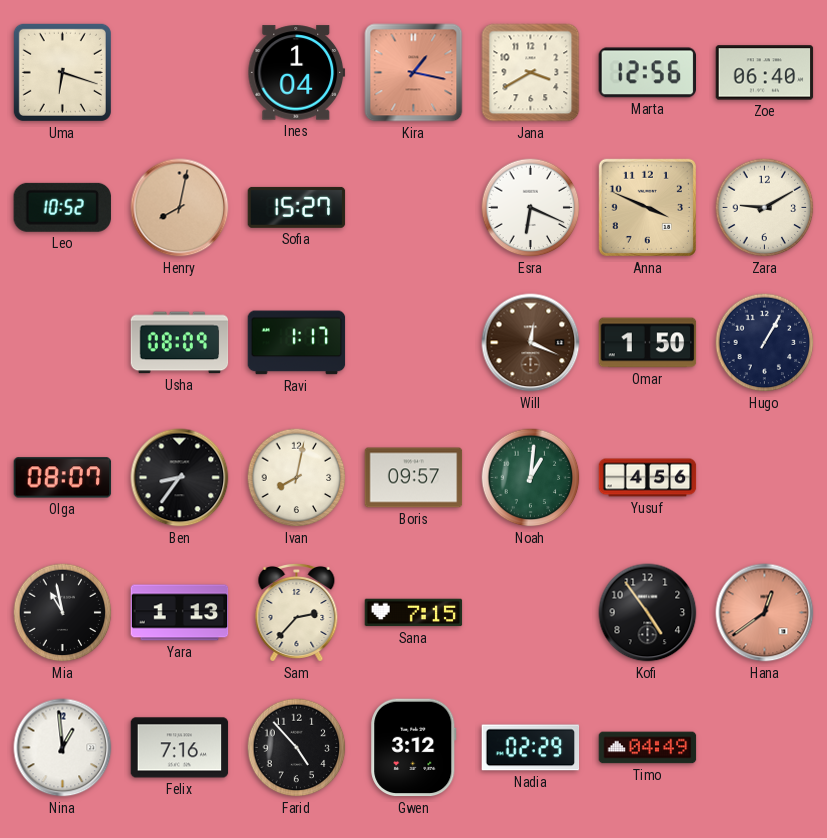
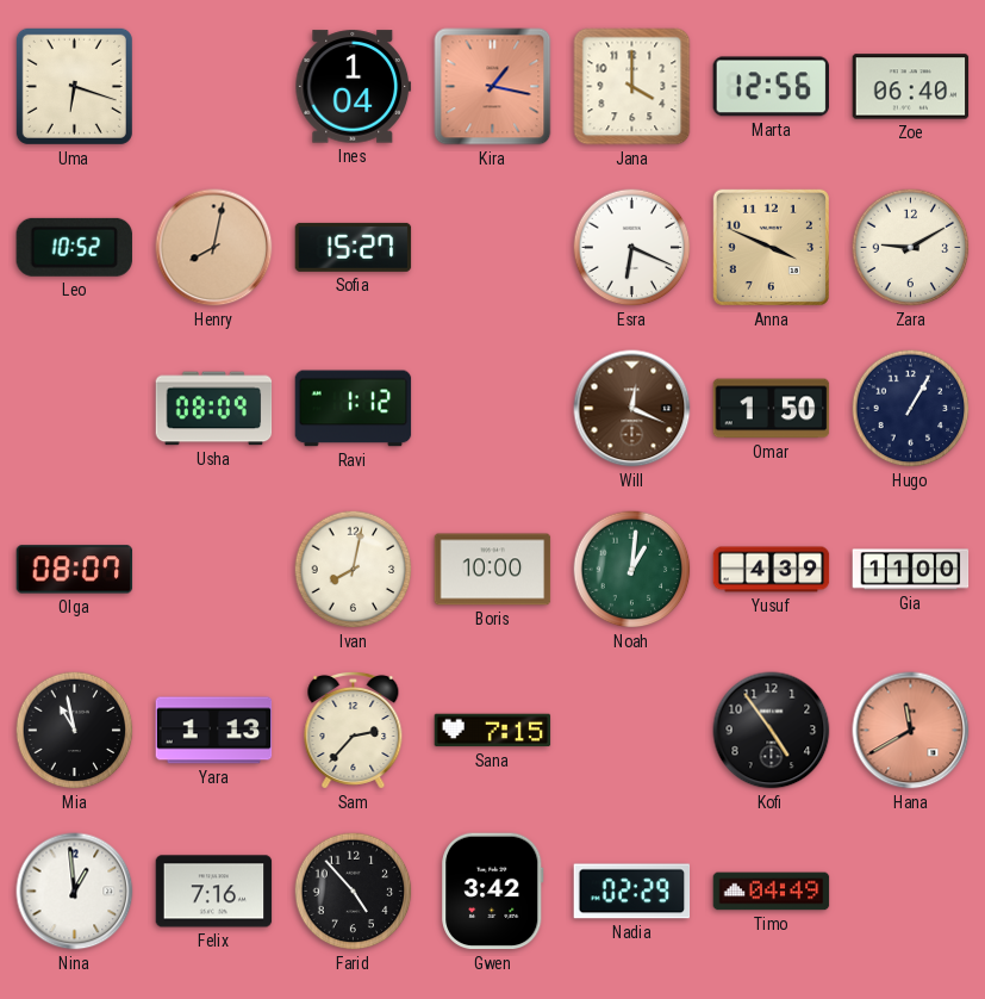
Jana: 3:40 -> 4:00
Ravi: 1:17 -> 1:12
Ben: 8:36 -> none
Boris: 09:57 -> 10:00
Yusuf: 4:56 -> 4:39
Gia: none -> 11:00
Hana: 12:39 -> 11:40
Gwen: 3:12 -> 3:42
